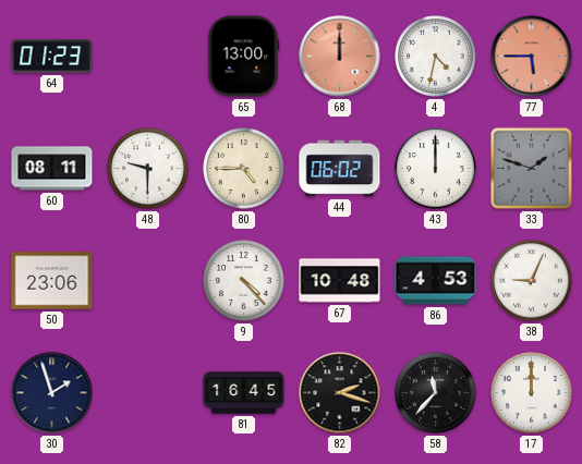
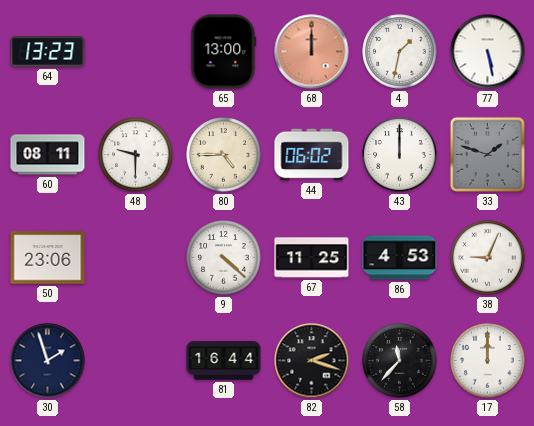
64: 01:23 -> 13:23
4: 4:32 -> 1:32
77: 5:45 -> 5:28
77 dial: salmon -> white
9: 4:23 -> 4:22
67: 10:48 -> 11:25
81: 16:45 -> 16:44
